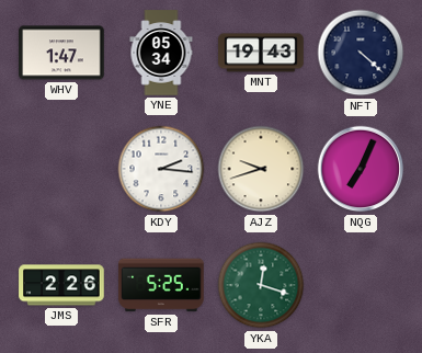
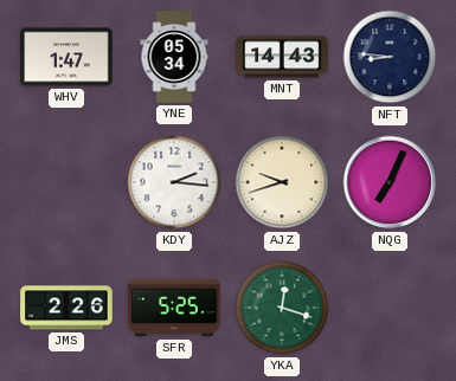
MNT: 19:43 -> 14:43
NFT: 4:22 -> 8:46
